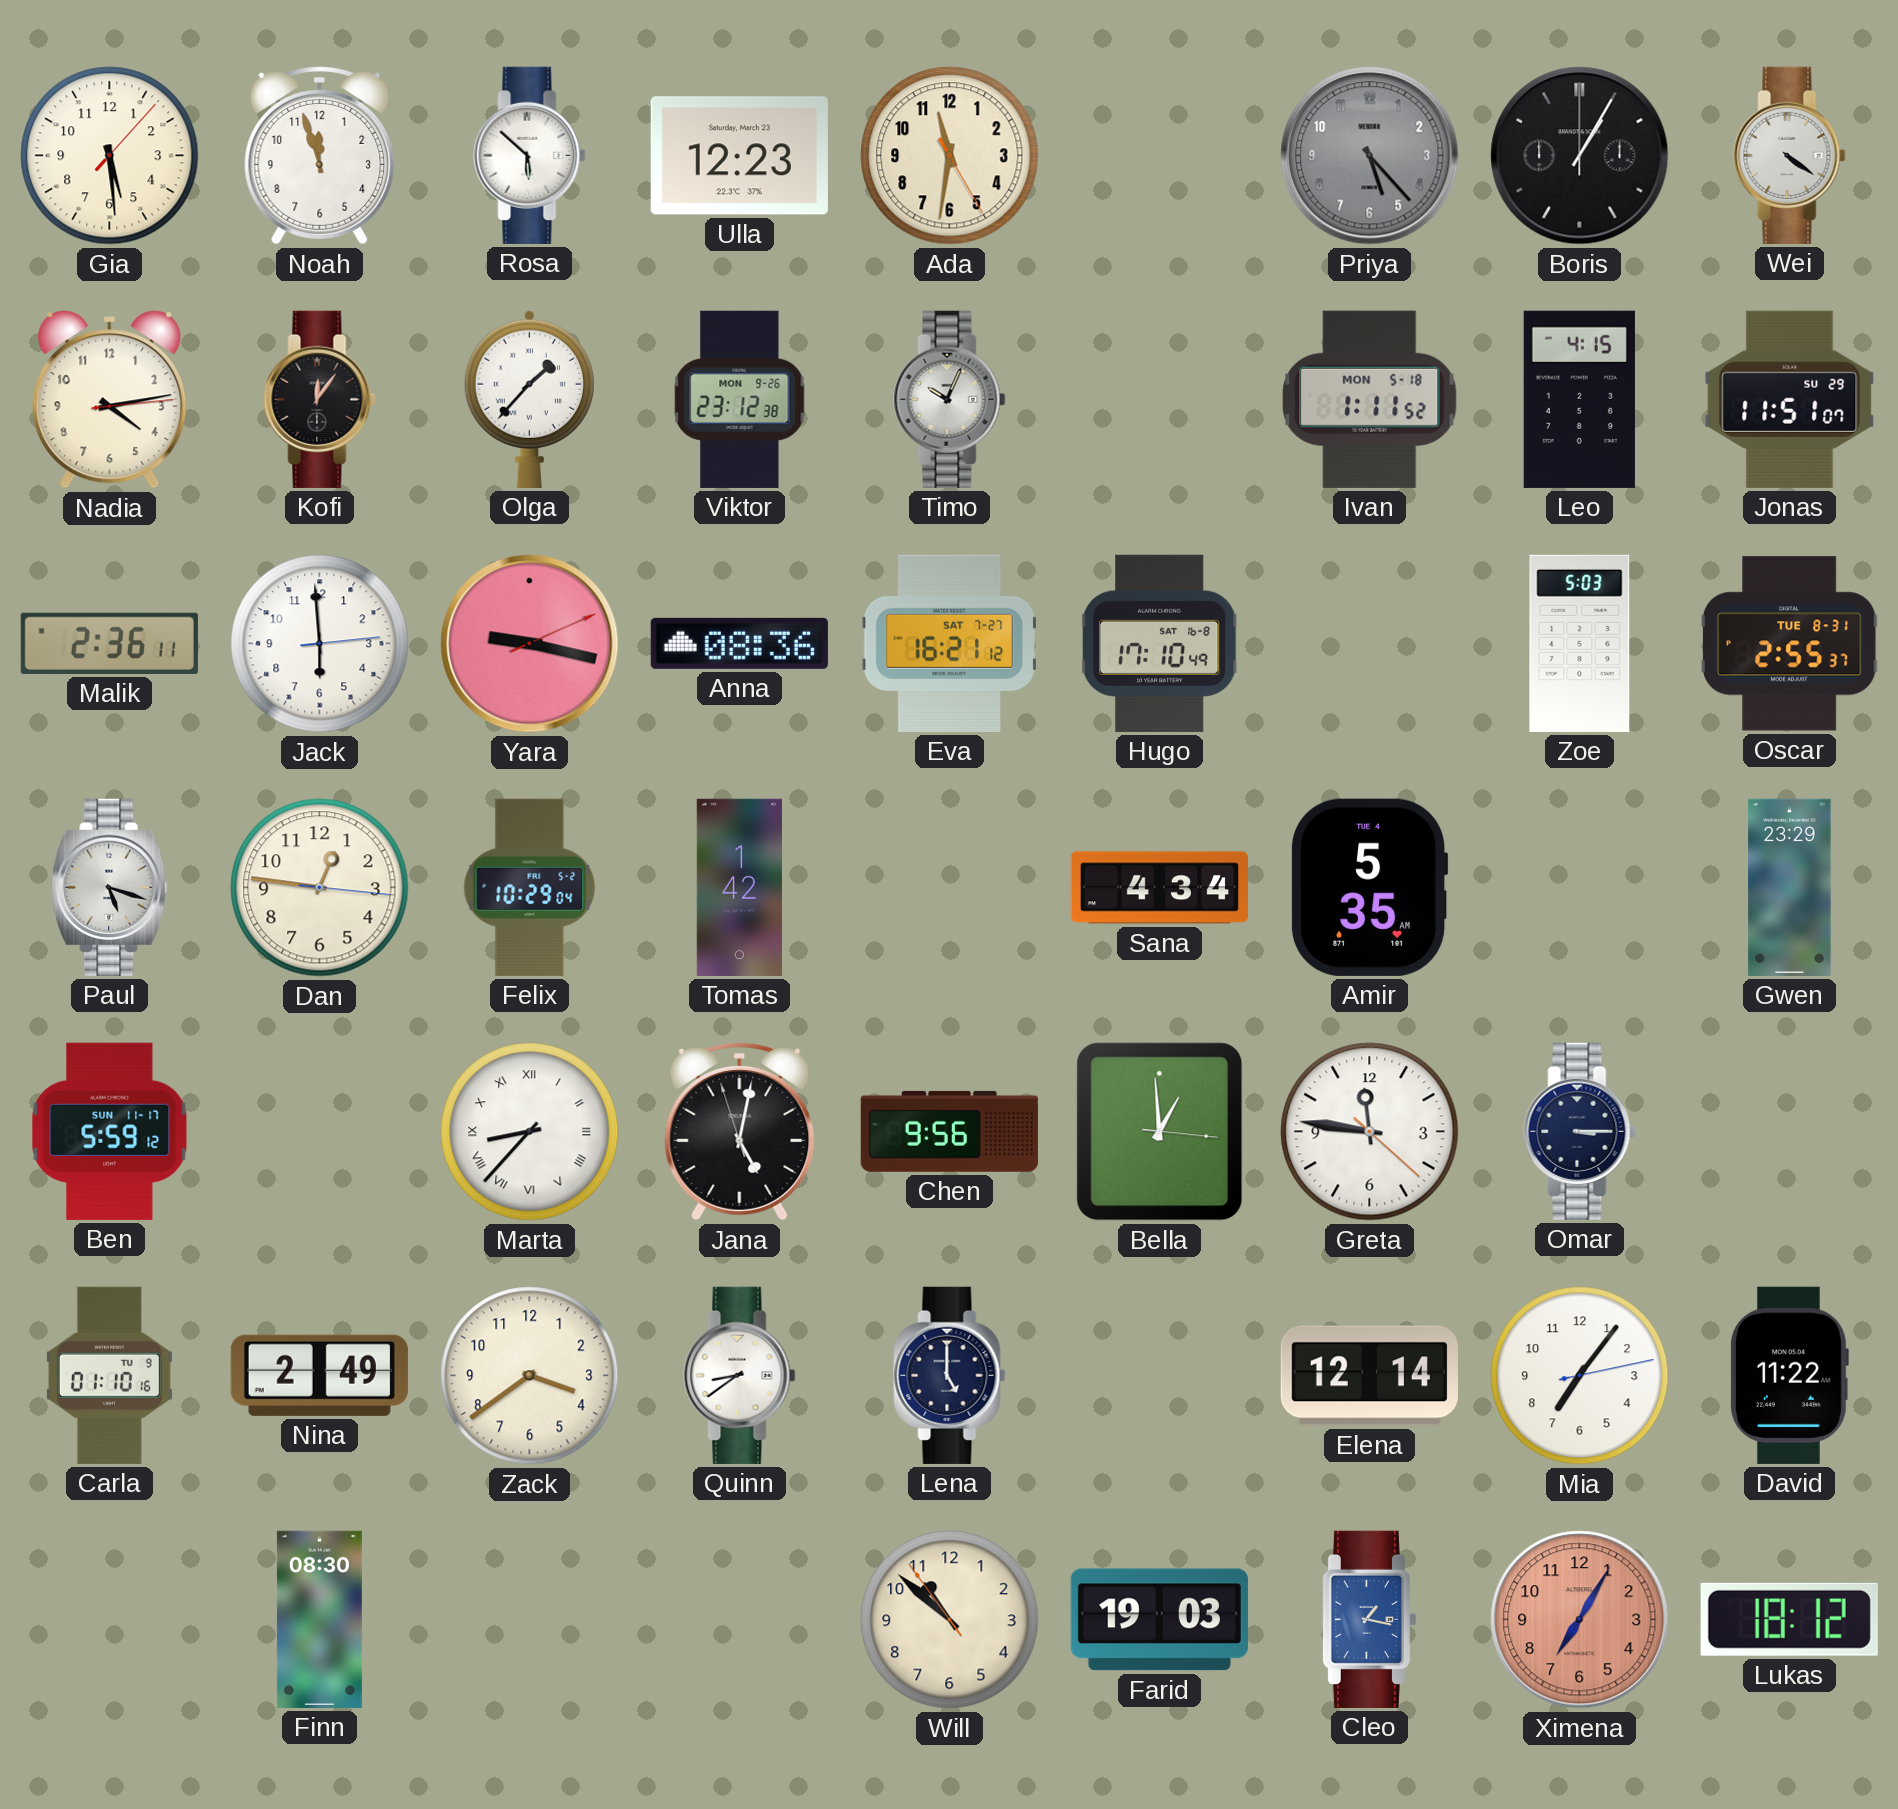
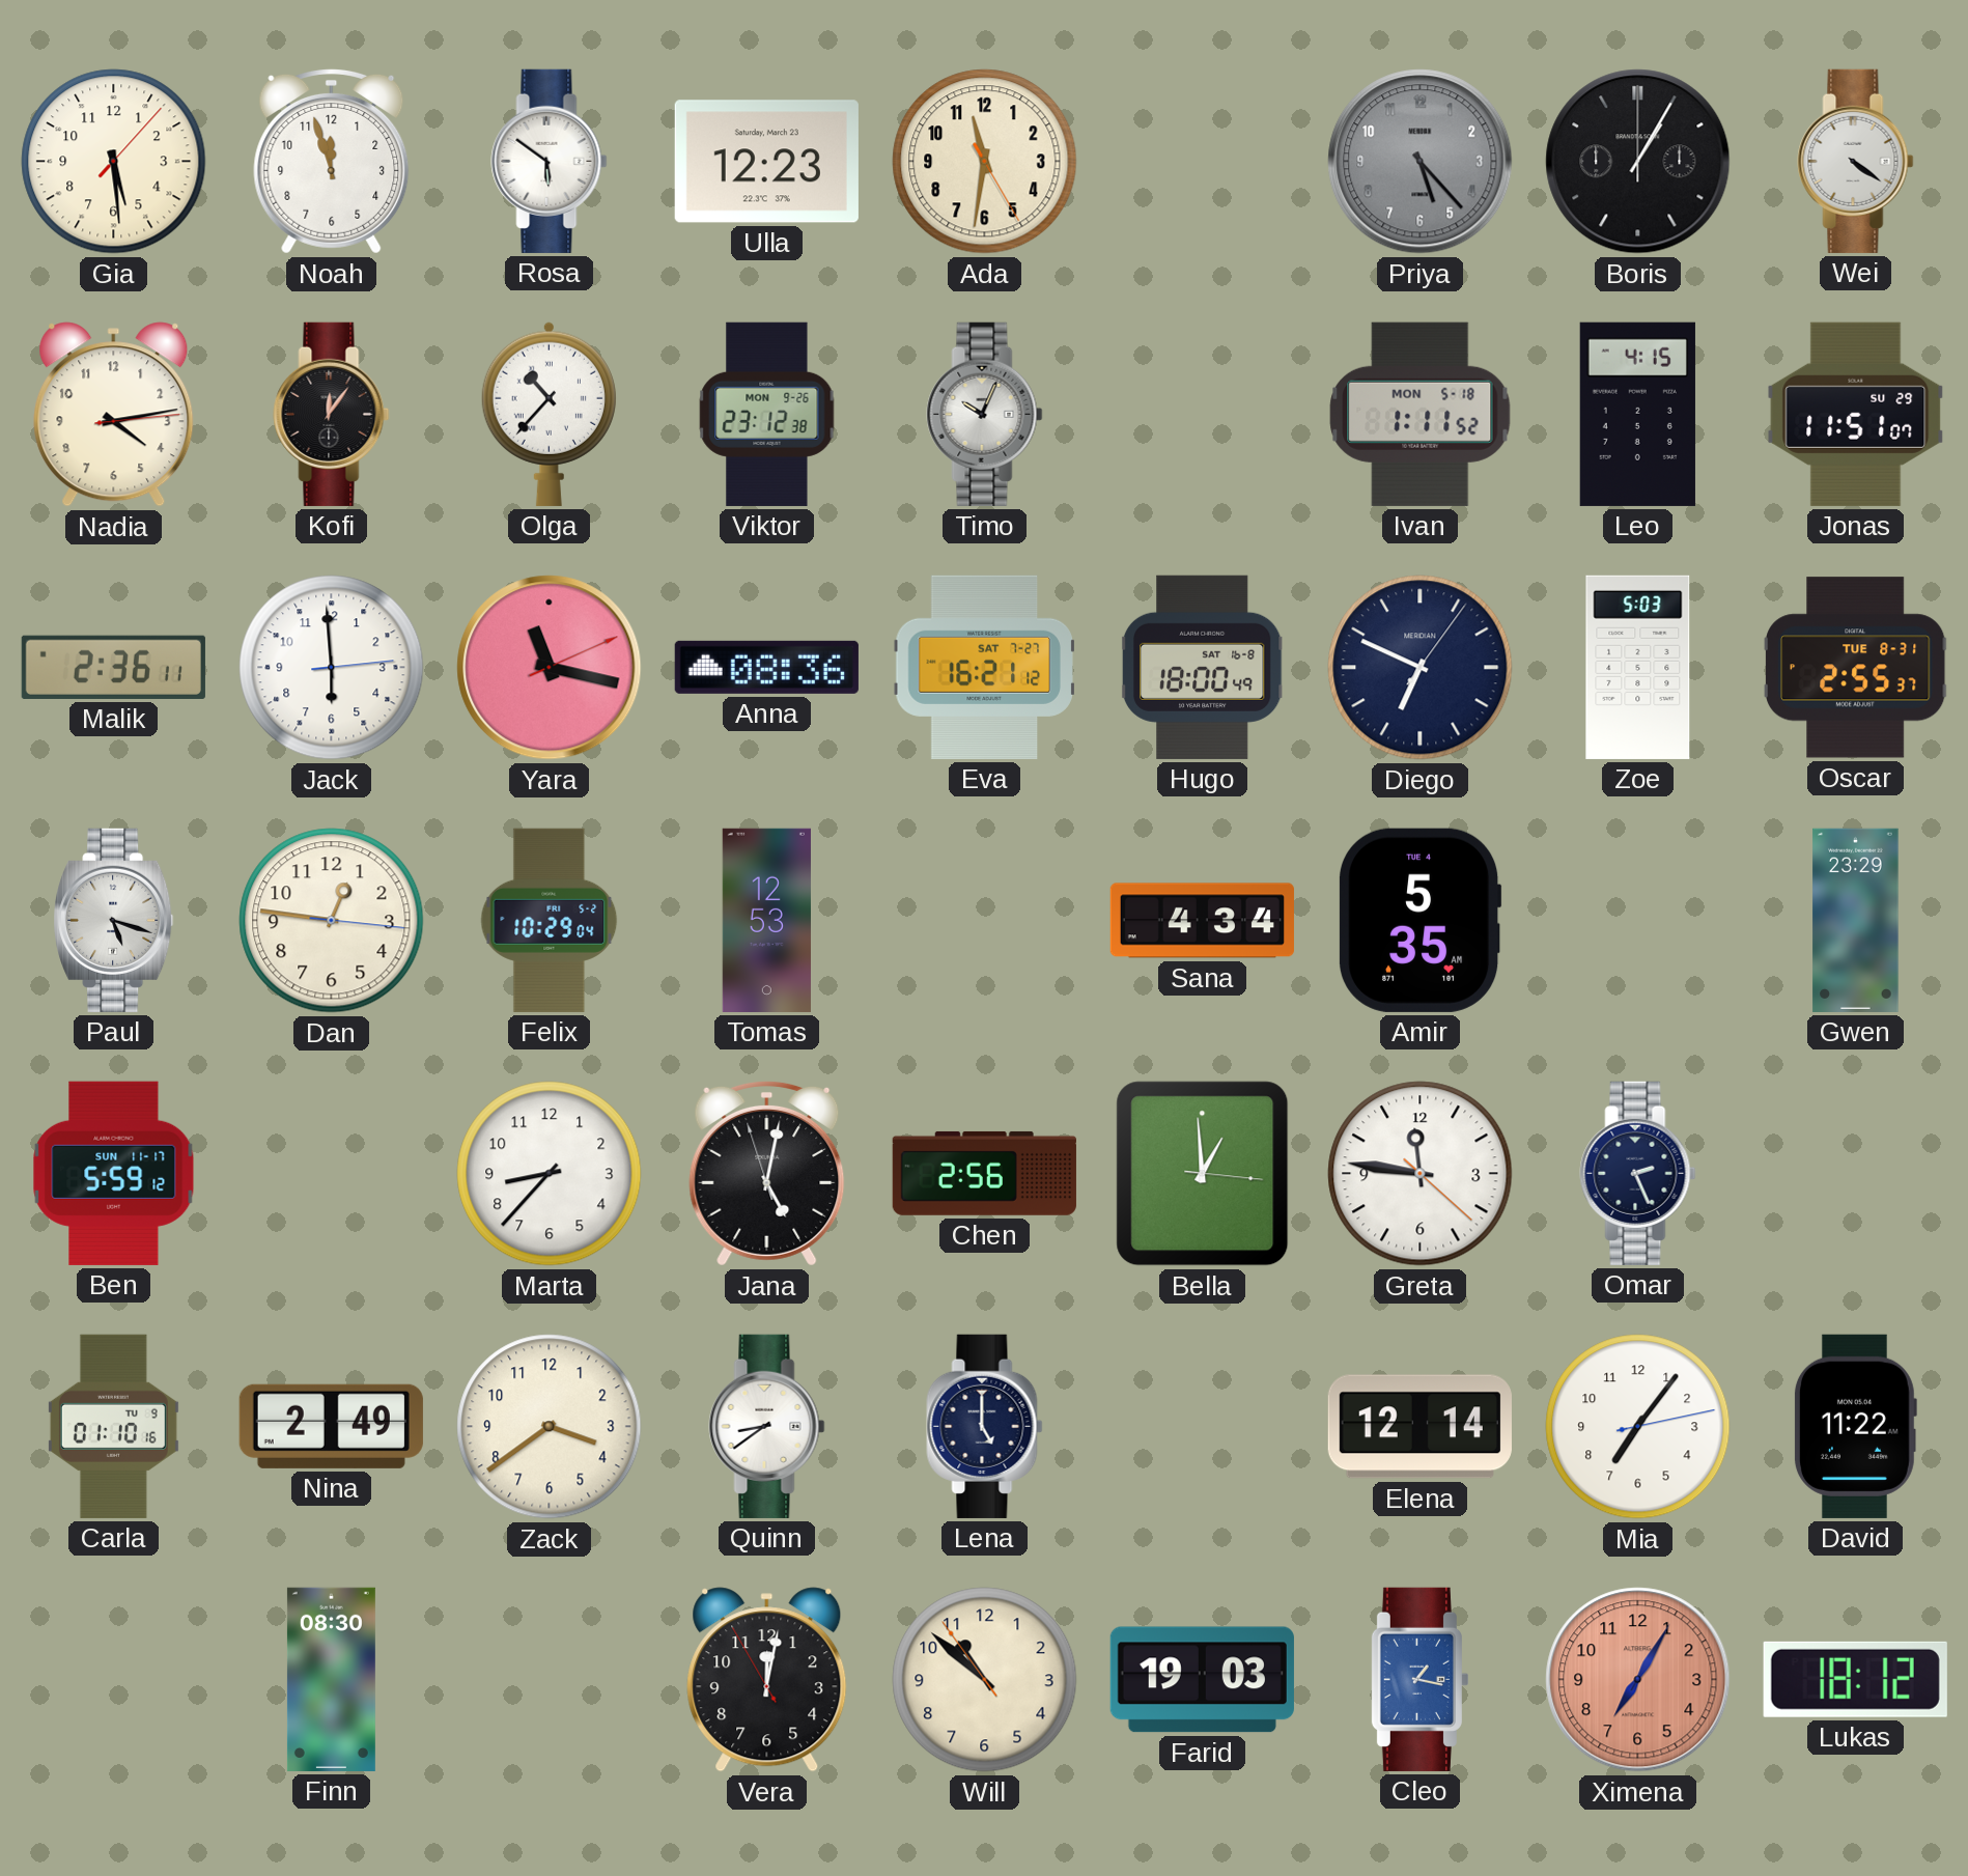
Rosa: 5:52 -> 5:51
Olga: 1:37 -> 10:37
Yara: 9:17 -> 11:17
Hugo: 17:10 -> 18:00
Diego: none -> 6:49
Tomas: 1:42 -> 12:53
Marta numerals: Roman -> Arabic
Chen: 9:56 -> 2:56
Omar: 3:15 -> 2:26
Vera: none -> 12:01
